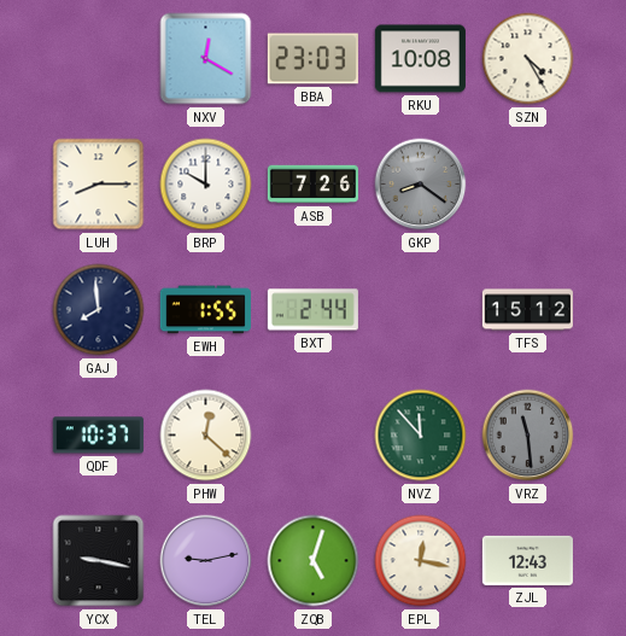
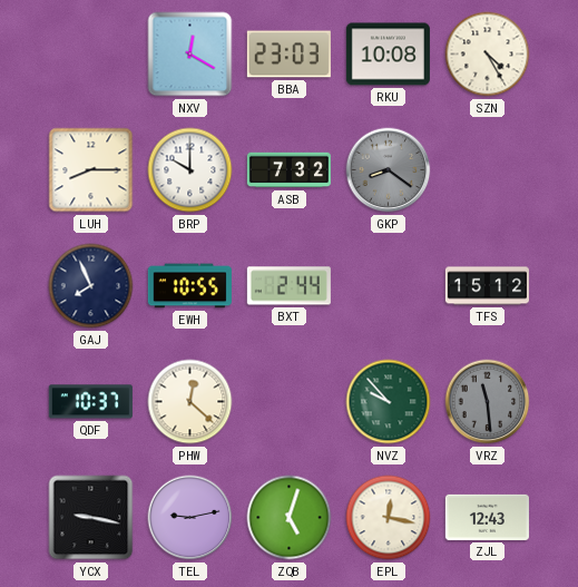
ASB: 7:26 -> 7:32
GAJ: 7:59 -> 7:56
EWH: 1:55 -> 10:55
NVZ: 11:53 -> 9:53
